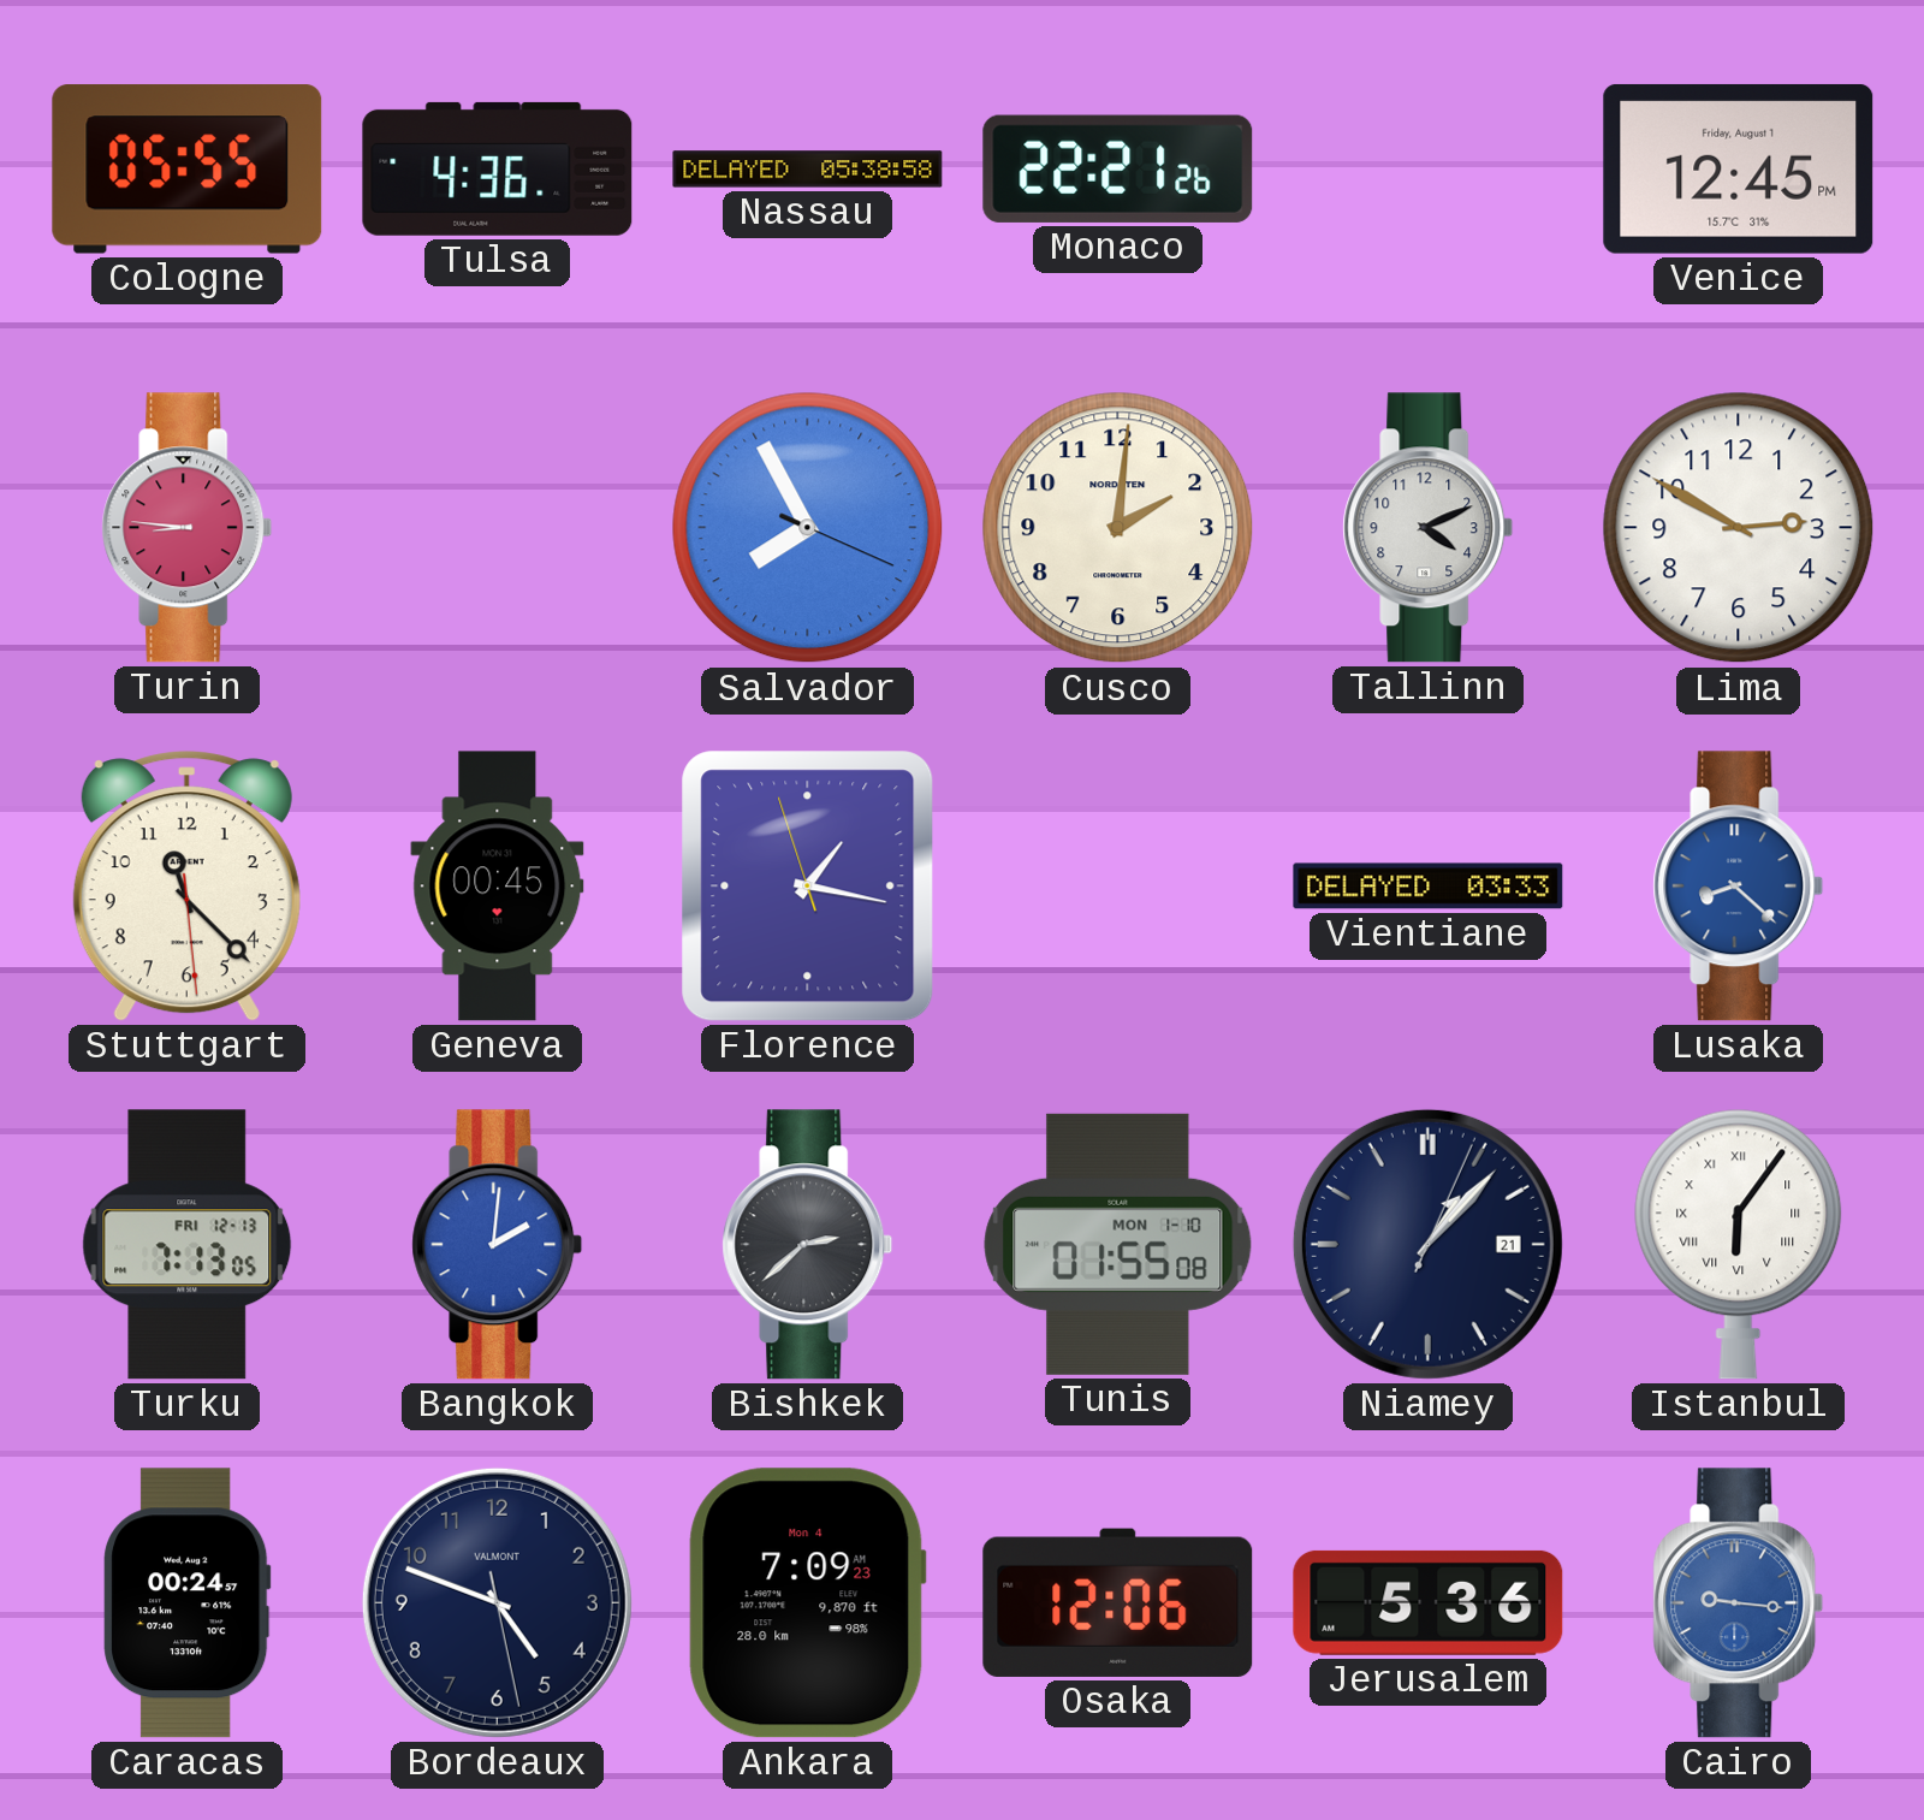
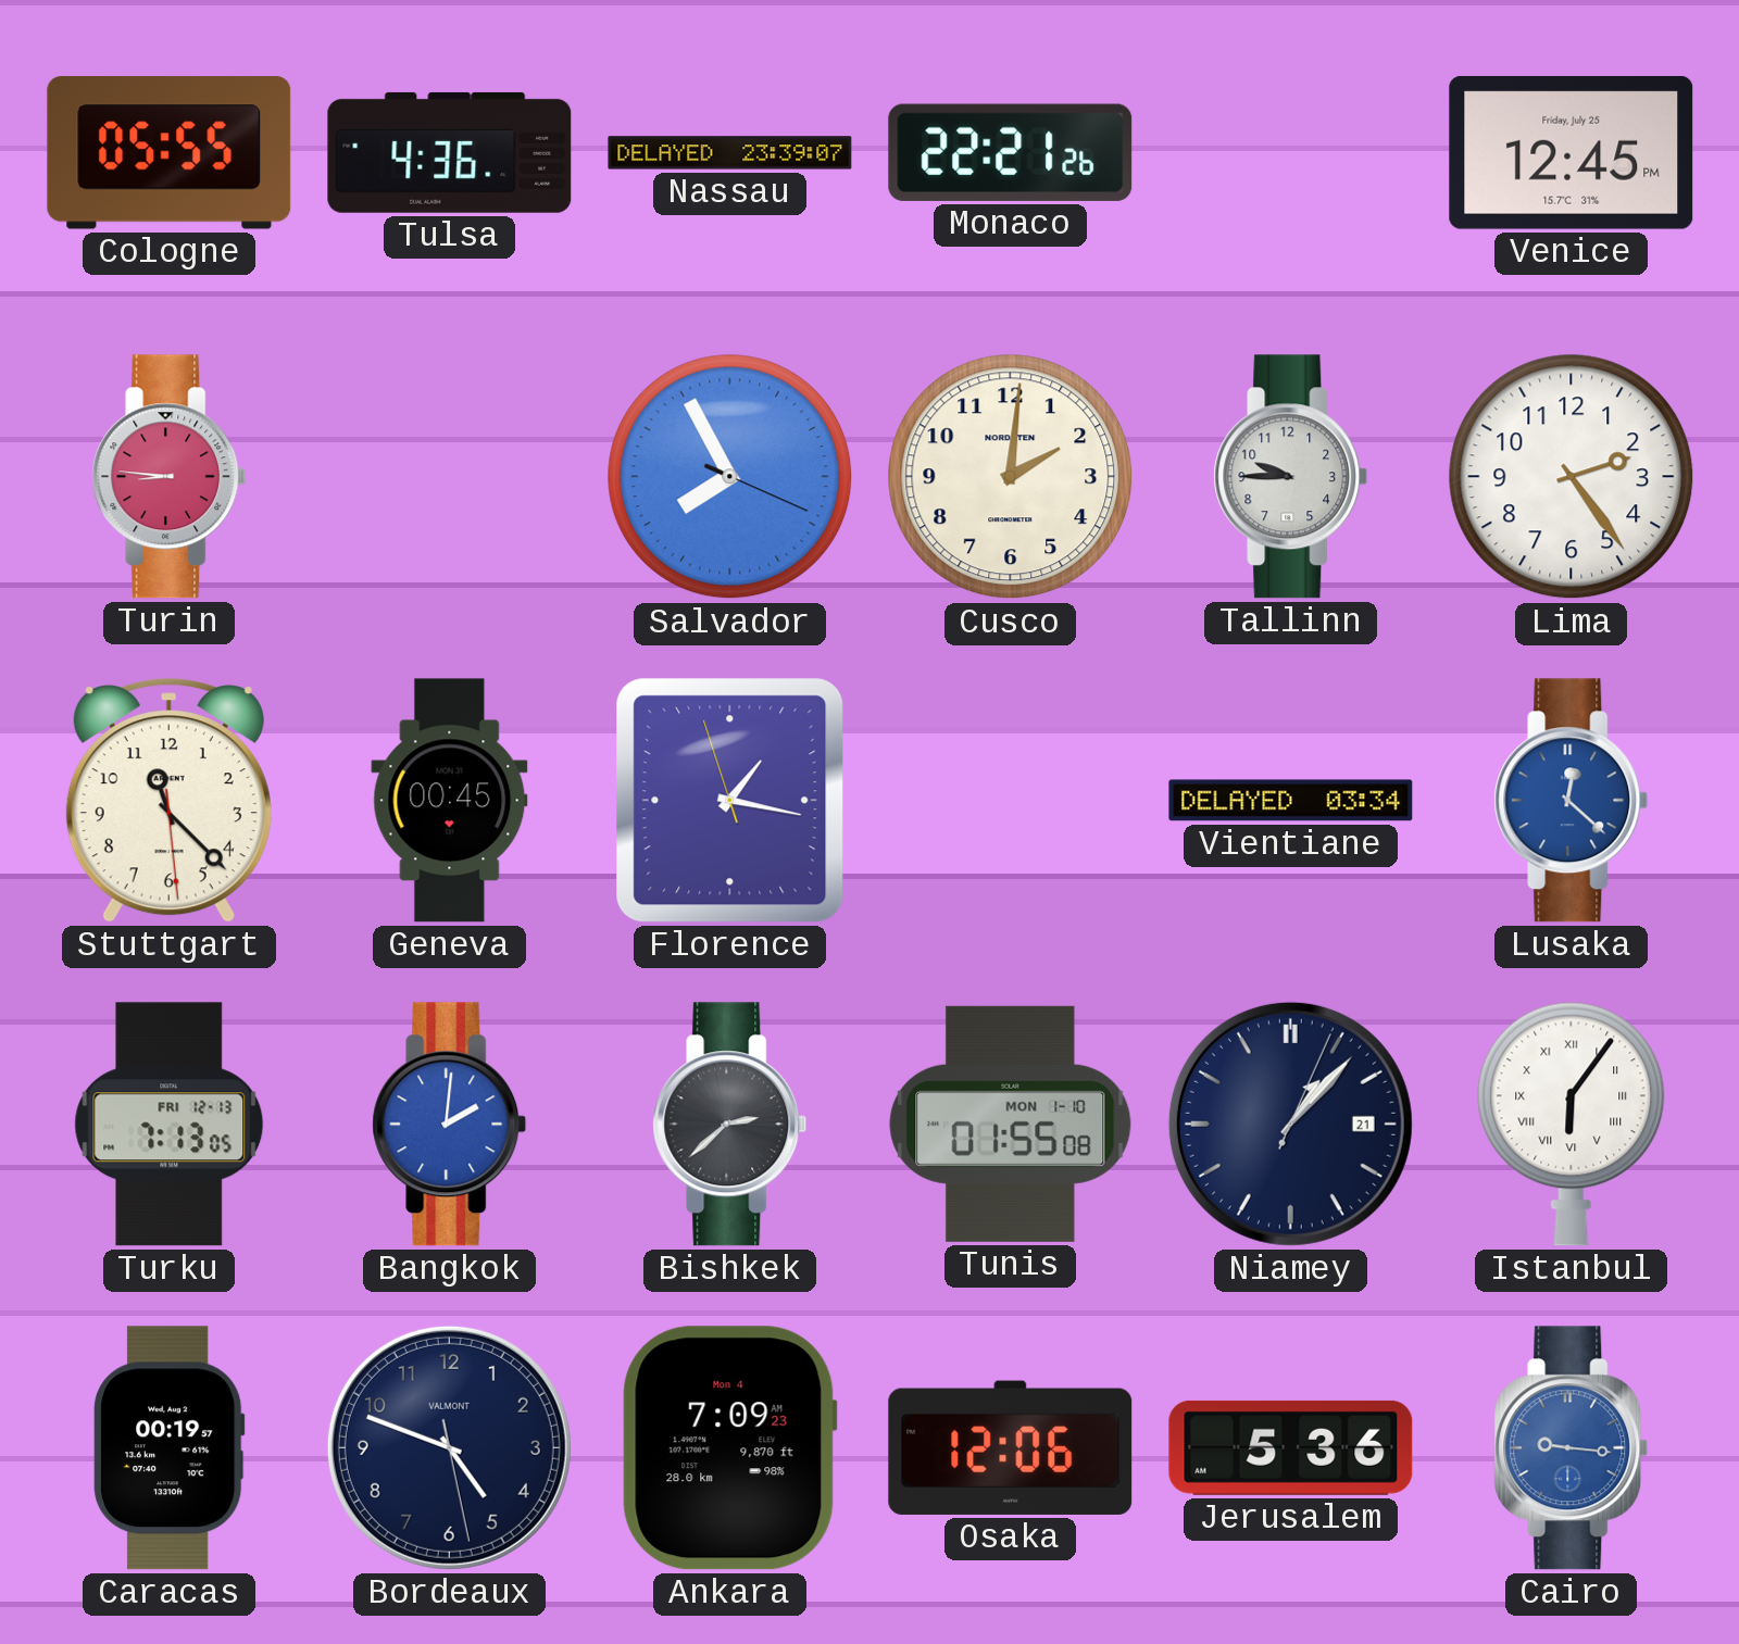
Nassau: 05:38 -> 23:39
Venice date: Friday, August 1 -> Friday, July 25
Tallinn: 4:11 -> 9:45
Lima: 2:50 -> 2:24
Vientiane: 03:33 -> 03:34
Lusaka: 8:22 -> 12:22
Caracas: 00:24 -> 00:19
